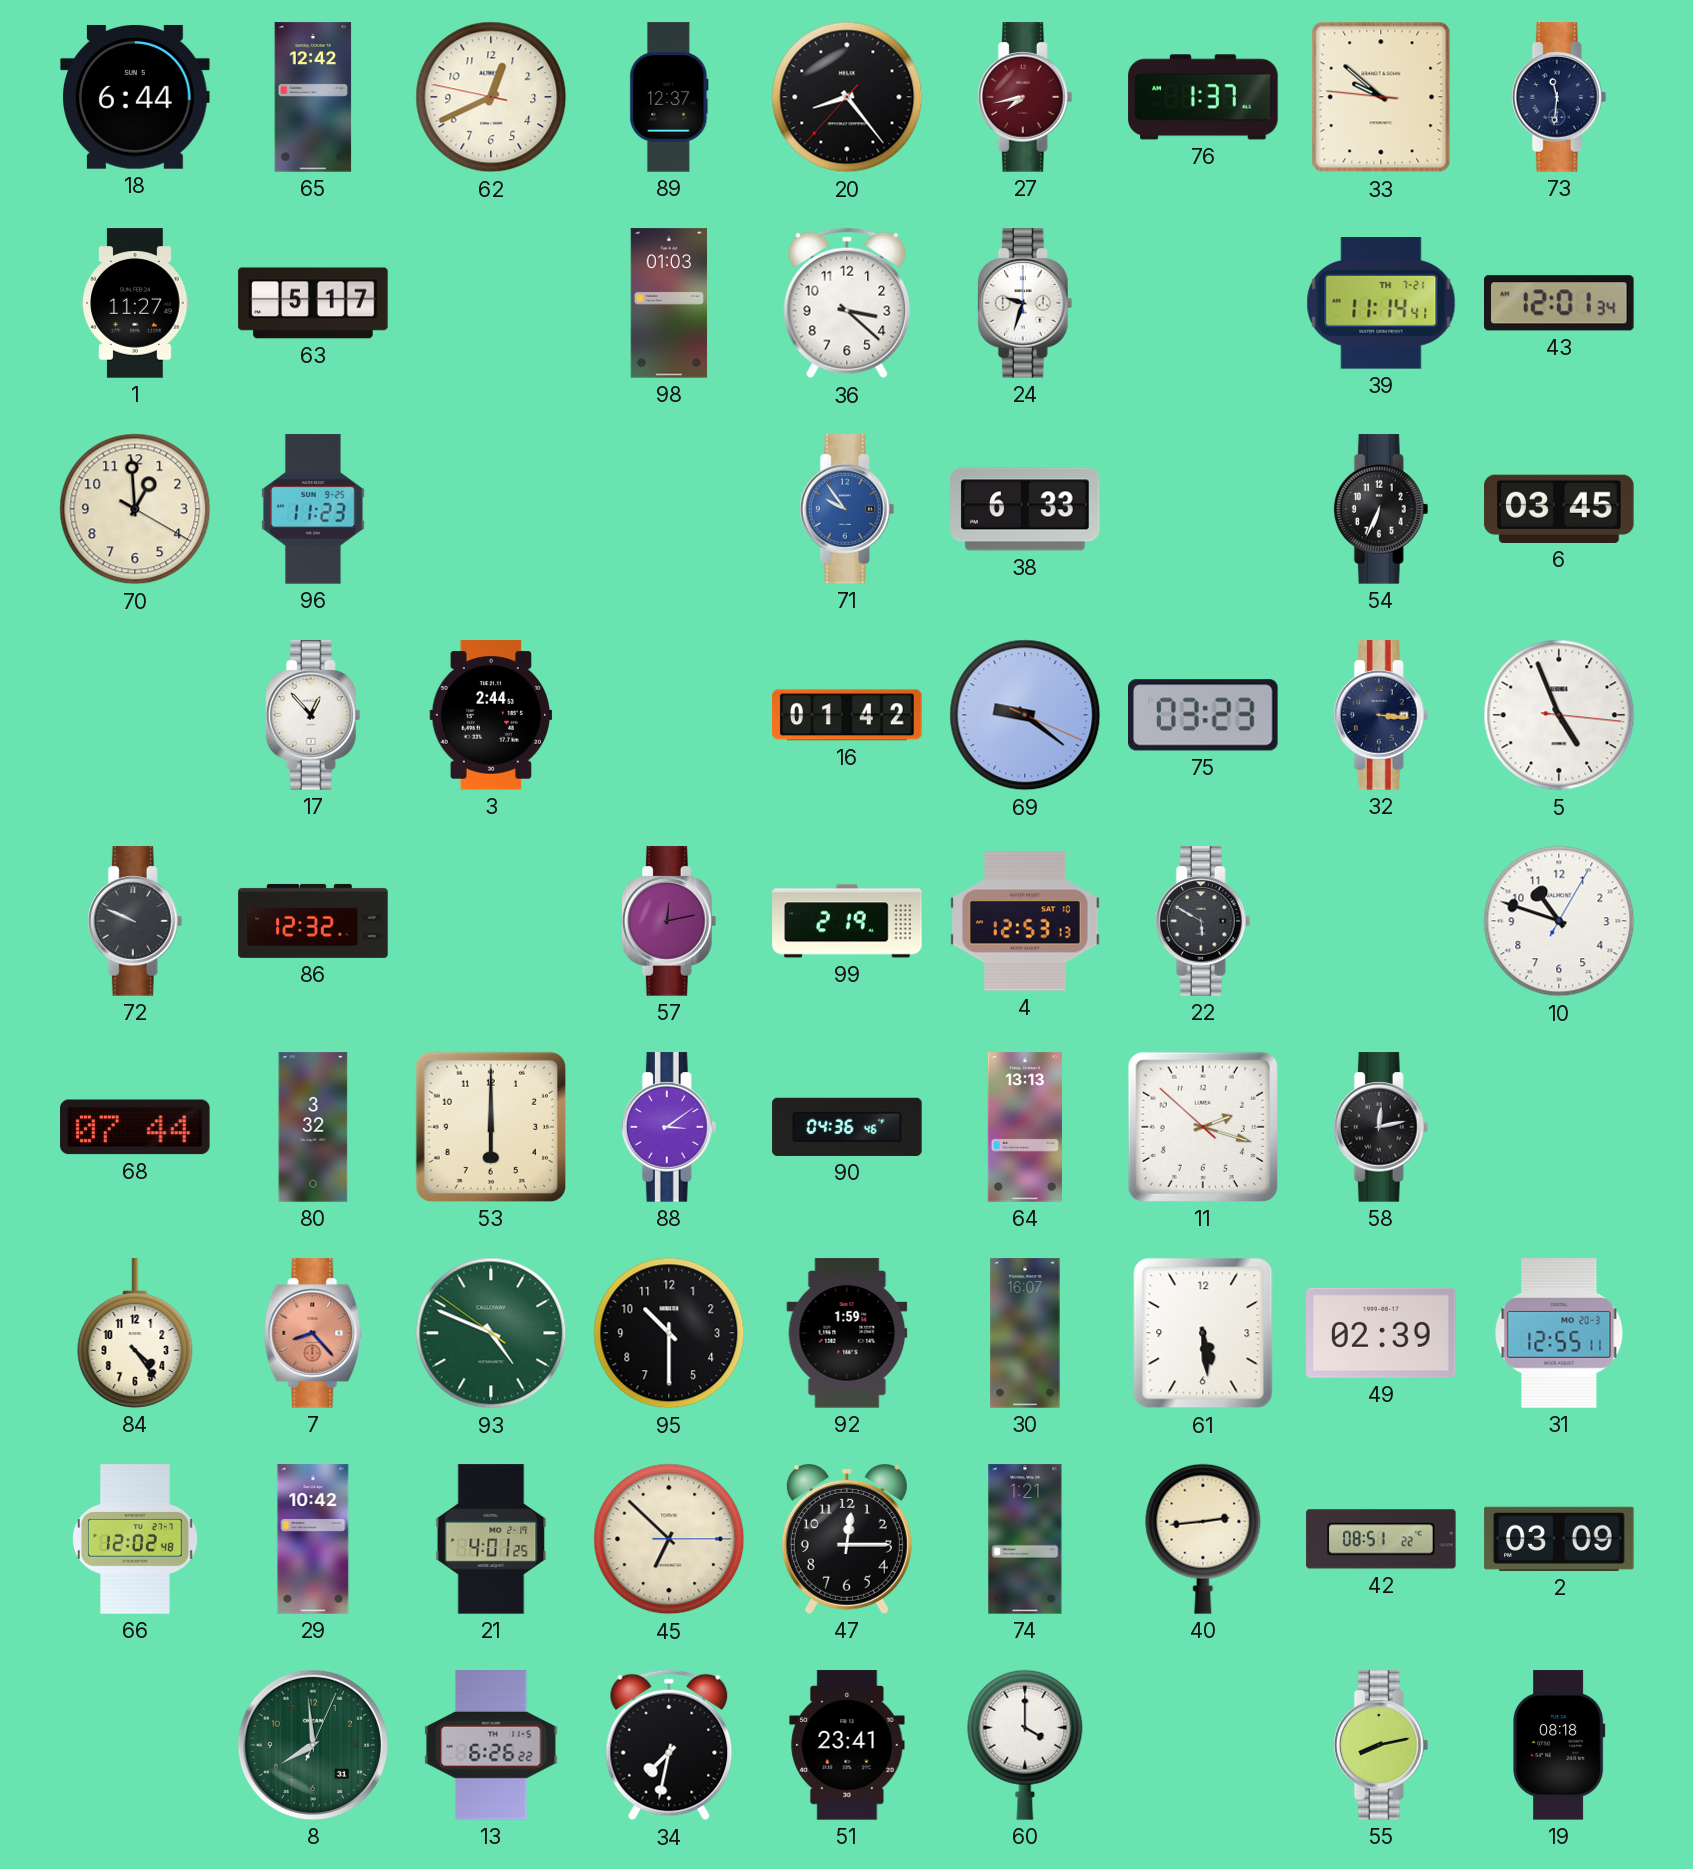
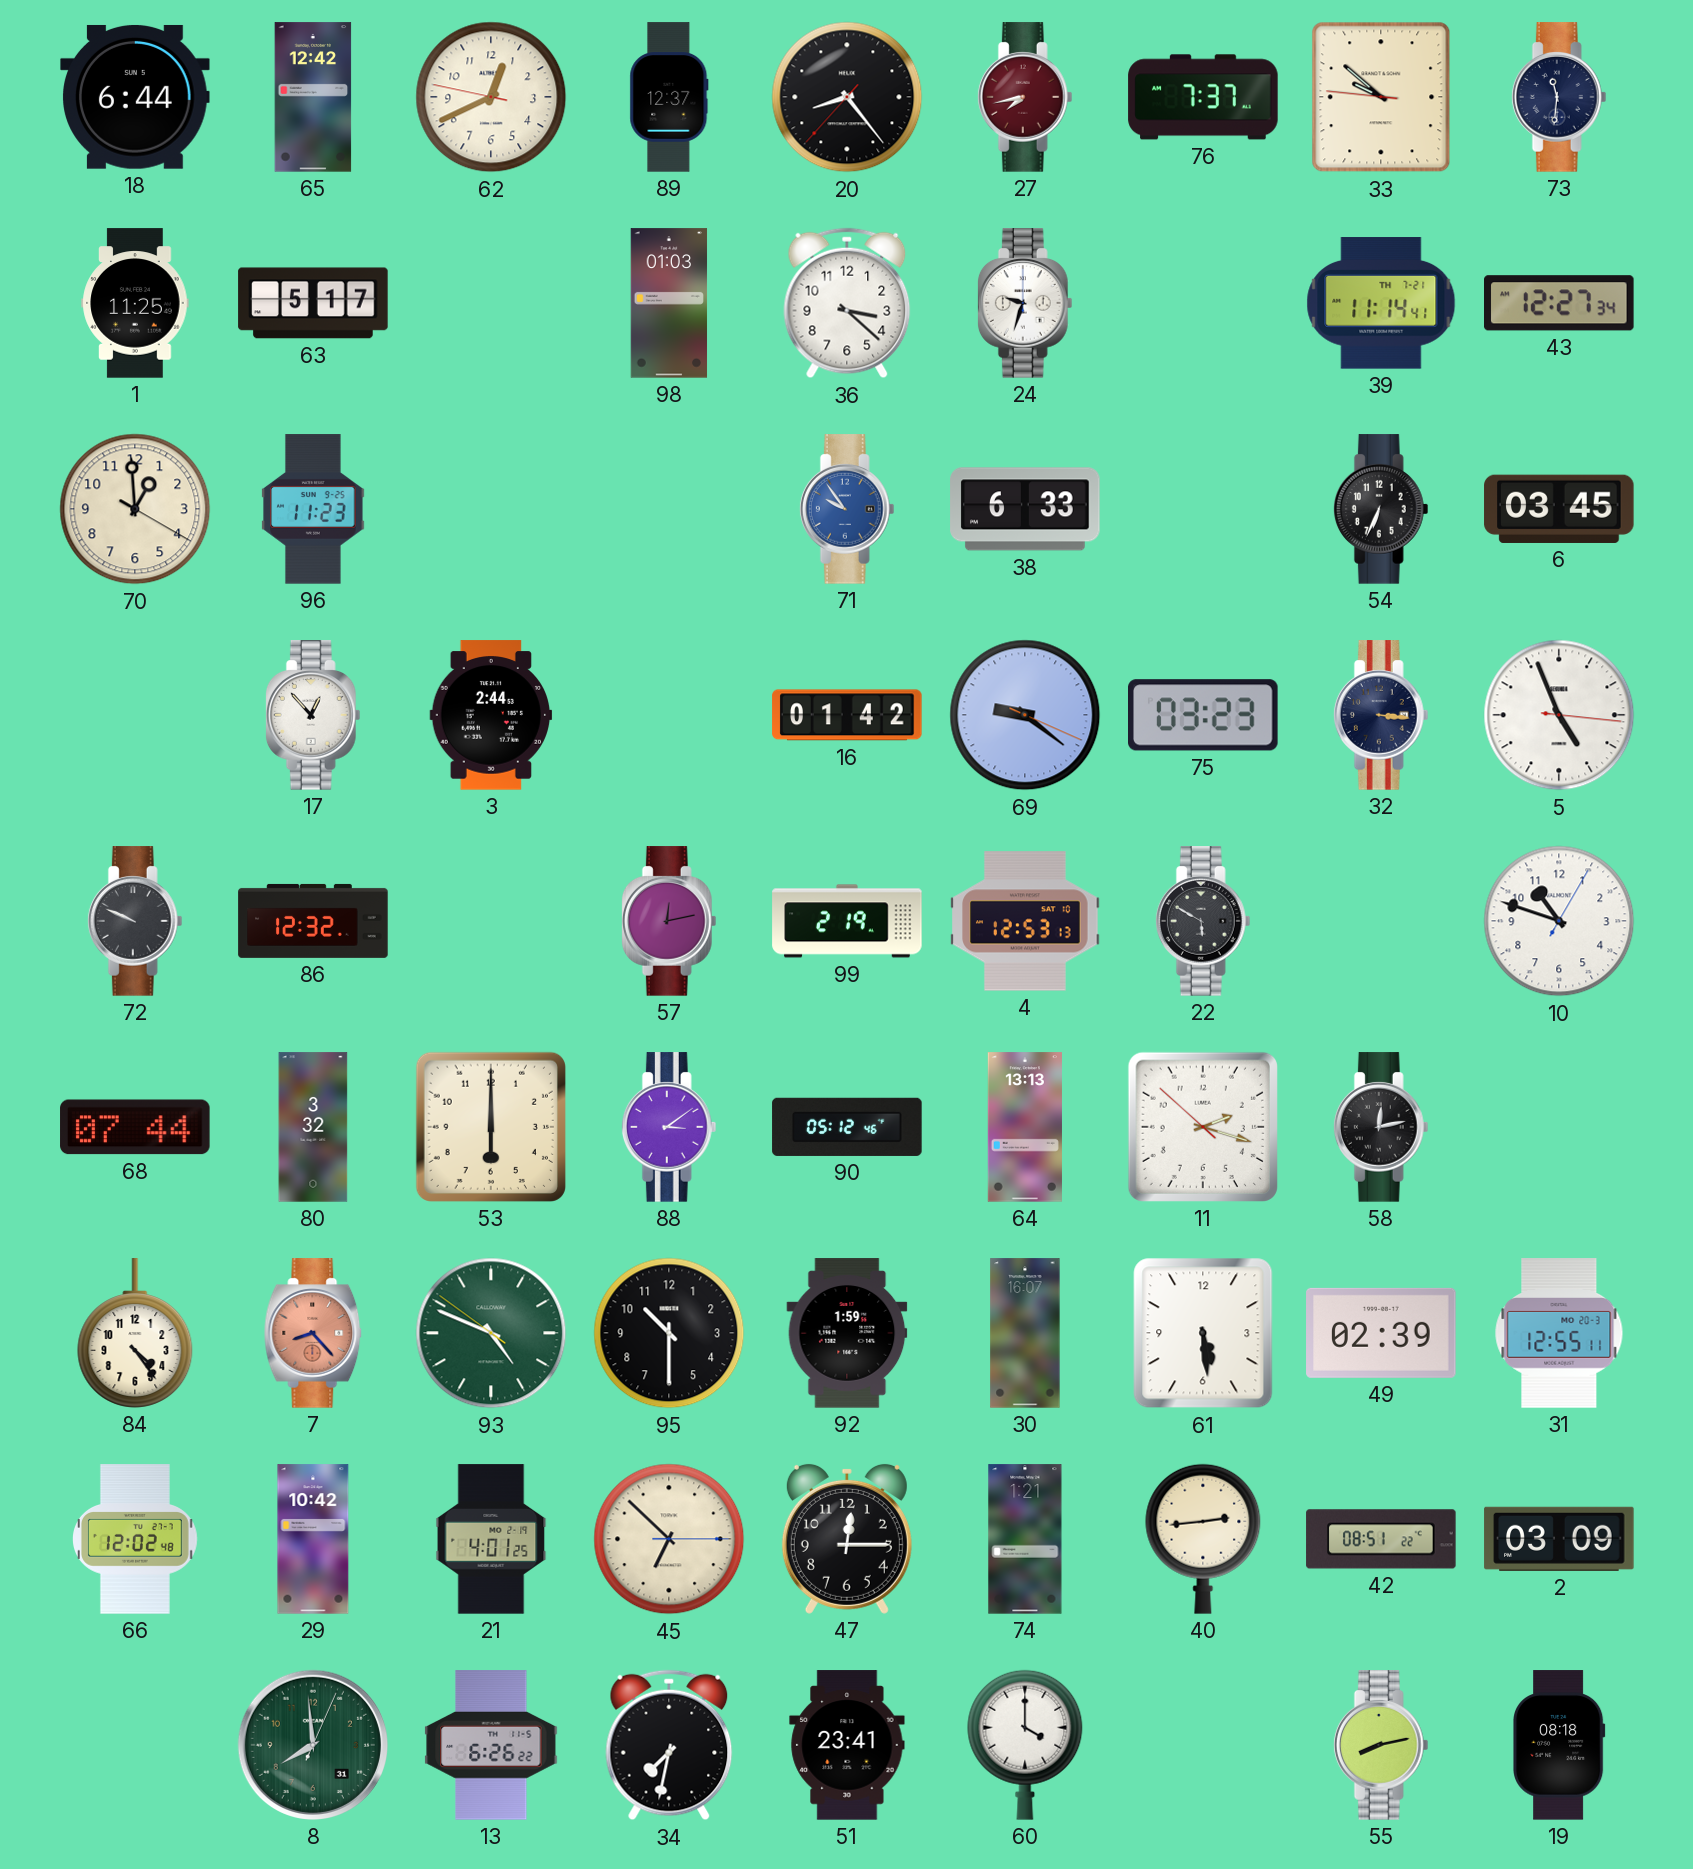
76: 1:37 -> 7:37
1: 11:27 -> 11:25
43: 12:01 -> 12:27
90: 04:36 -> 05:12
